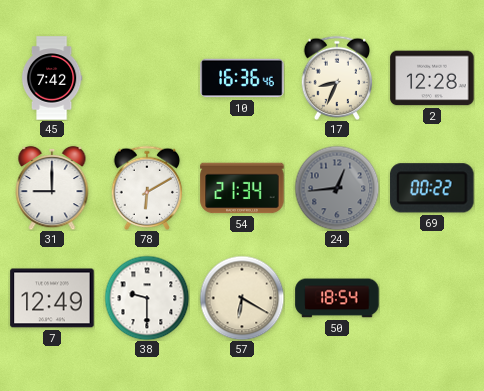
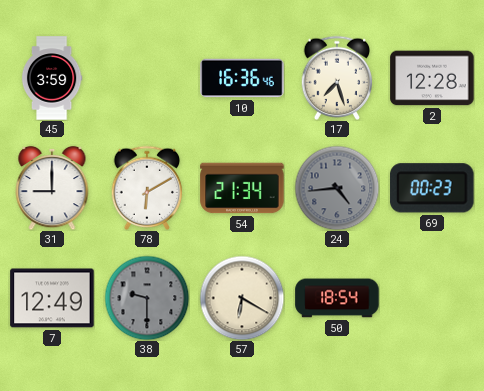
45: 7:42 -> 3:59
17: 8:34 -> 7:27
24: 12:44 -> 4:44
69: 00:22 -> 00:23
38 dial: white -> grey
